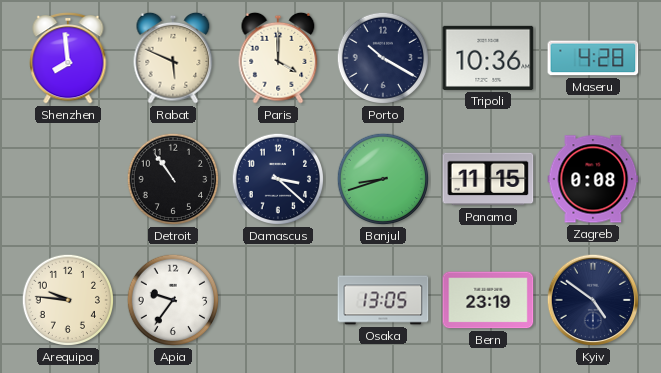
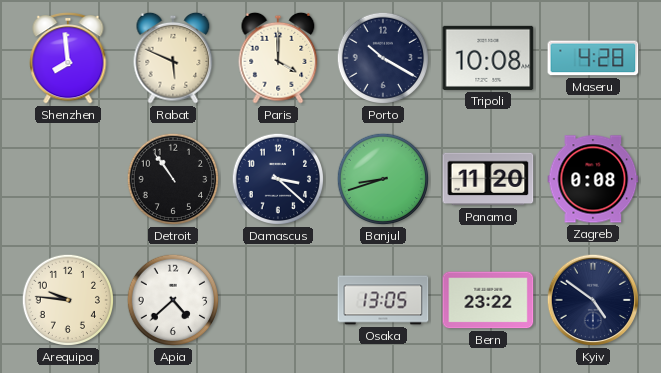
Tripoli: 10:36 -> 10:08
Panama: 11:15 -> 11:20
Apia: 9:36 -> 4:38
Bern: 23:19 -> 23:22
